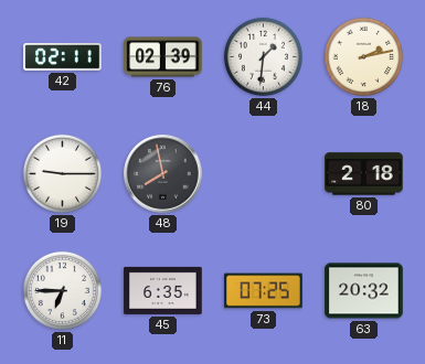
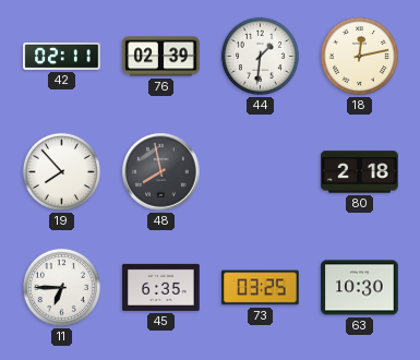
18: 2:13 -> 12:13
19: 9:15 -> 7:53
73: 07:25 -> 03:25
63: 20:32 -> 10:30
